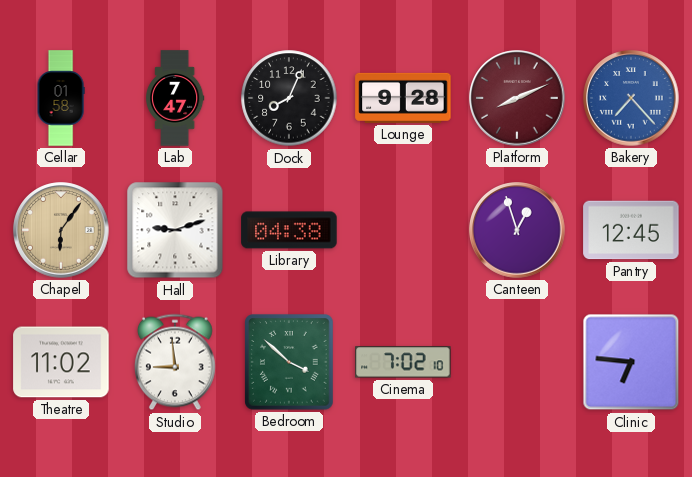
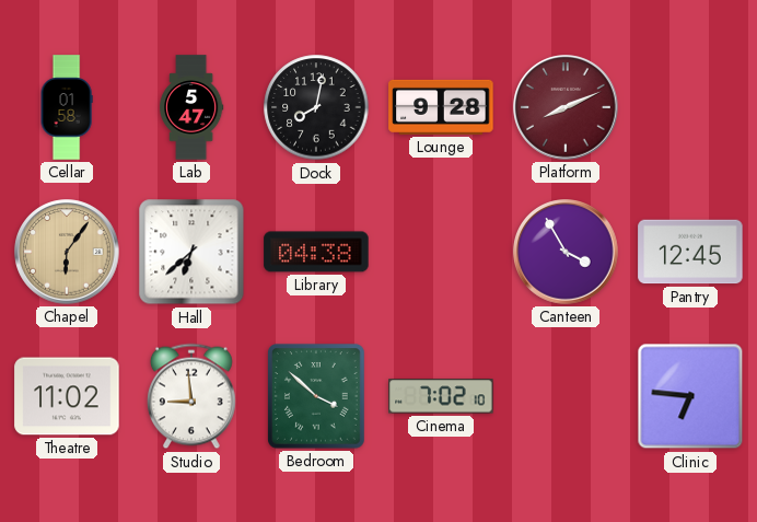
Lab: 7:47 -> 5:47
Dock: 8:04 -> 8:02
Bakery: 7:23 -> none
Hall: 9:12 -> 6:38
Canteen: 12:57 -> 3:55
